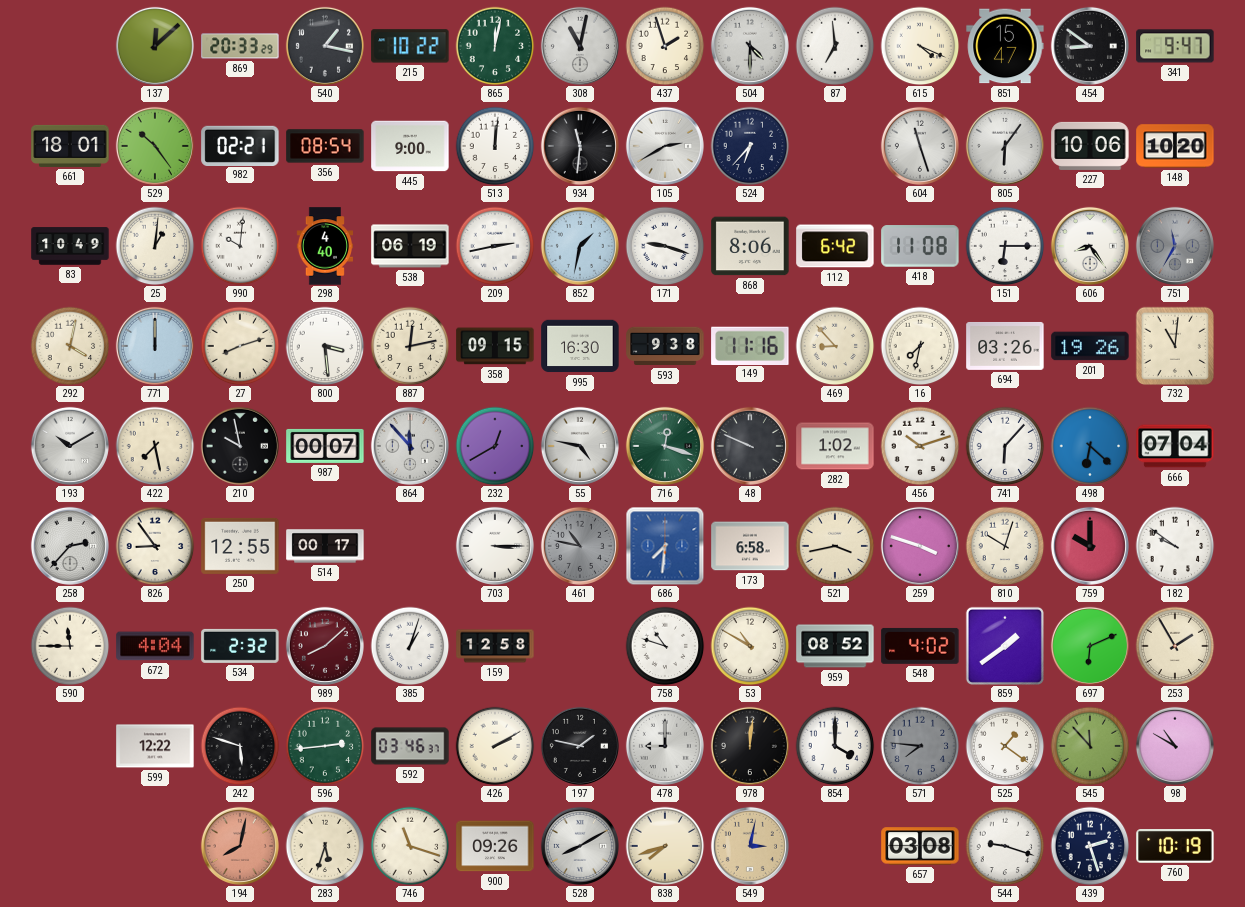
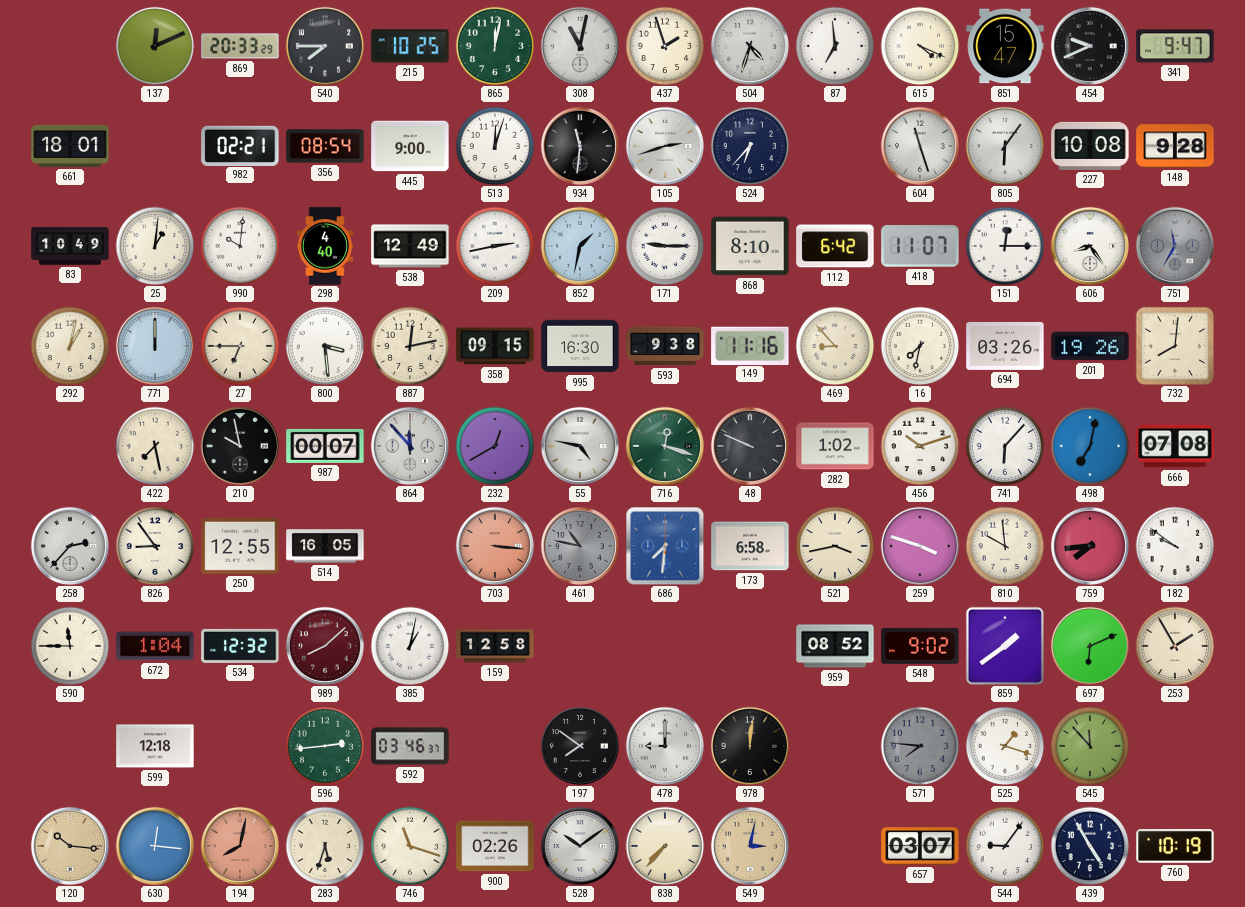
137: 12:08 -> 12:11
540: 1:17 -> 7:45
215: 10:22 -> 10:25
504: 4:30 -> 4:33
454: 8:51 -> 9:41
529: 10:24 -> none
513: 12:01 -> 12:03
105: 2:40 -> 2:42
227: 10:06 -> 10:08
148: 10:20 -> 9:28
538: 06:19 -> 12:49
171: 9:18 -> 9:15
868: 8:06 -> 8:10
418: 11:08 -> 11:07
151: 6:15 -> 12:15
292: 4:02 -> 1:02
27: 8:12 -> 6:45
732: 11:01 -> 8:01
193: 10:10 -> none
498: 6:22 -> 7:02
666: 07:04 -> 07:08
514: 00:17 -> 16:05
703: 3:15 -> 3:16
703 dial: white -> salmon
810: 10:03 -> 9:59
759: 10:00 -> 7:44
672: 4:04 -> 1:04
534: 2:32 -> 12:32
385: 1:03 -> 1:02
758: 10:48 -> none
53: 10:50 -> none
548: 4:02 -> 9:02
599: 12:22 -> 12:18
242: 5:48 -> none
426: 2:10 -> none
197: 1:47 -> 7:51
854: 4:00 -> none
525: 1:21 -> 1:18
98: 10:50 -> none
120: none -> 10:16
630: none -> 12:16
900: 09:26 -> 02:26
528: 8:10 -> 10:09
838: 7:42 -> 7:37
657: 03:08 -> 03:07
544: 9:18 -> 9:06
439: 2:27 -> 4:55
